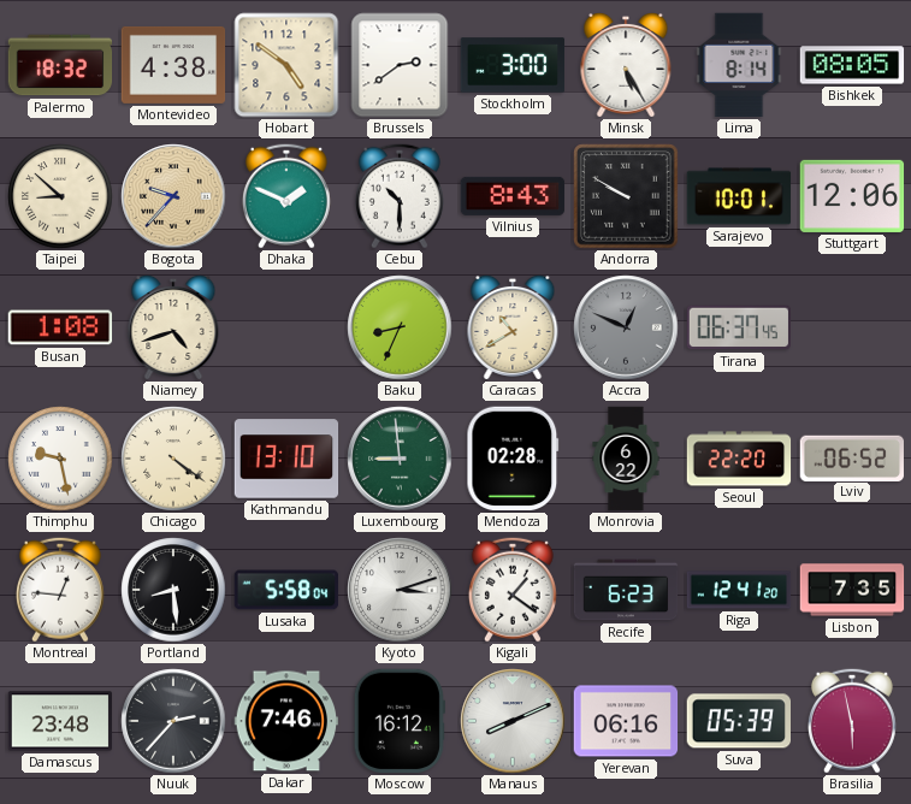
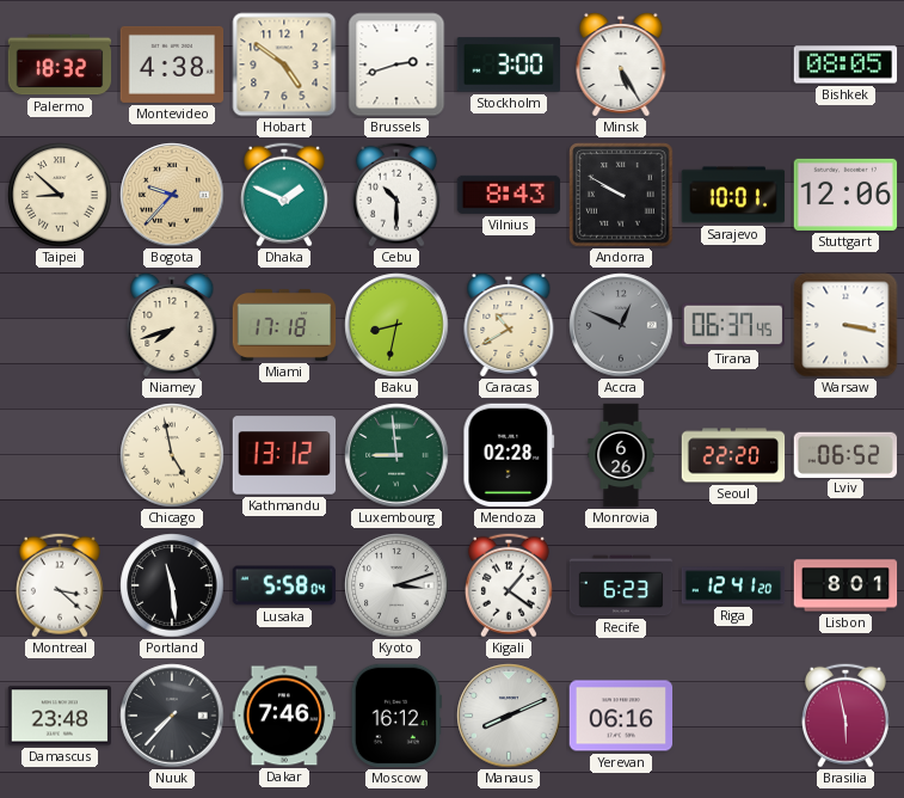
Brussels: 2:39 -> 2:42
Lima: 8:14 -> none
Busan: 1:08 -> none
Niamey: 4:42 -> 7:42
Miami: none -> 17:18
Baku: 8:34 -> 8:32
Warsaw: none -> 3:17
Thimphu: 9:28 -> none
Chicago: 4:21 -> 4:58
Kathmandu: 13:10 -> 13:12
Monrovia: 6:22 -> 6:26
Montreal: 12:46 -> 3:22
Portland: 8:29 -> 11:29
Lisbon: 7:35 -> 8:01
Nuuk: 2:37 -> 7:37
Suva: 05:39 -> none
